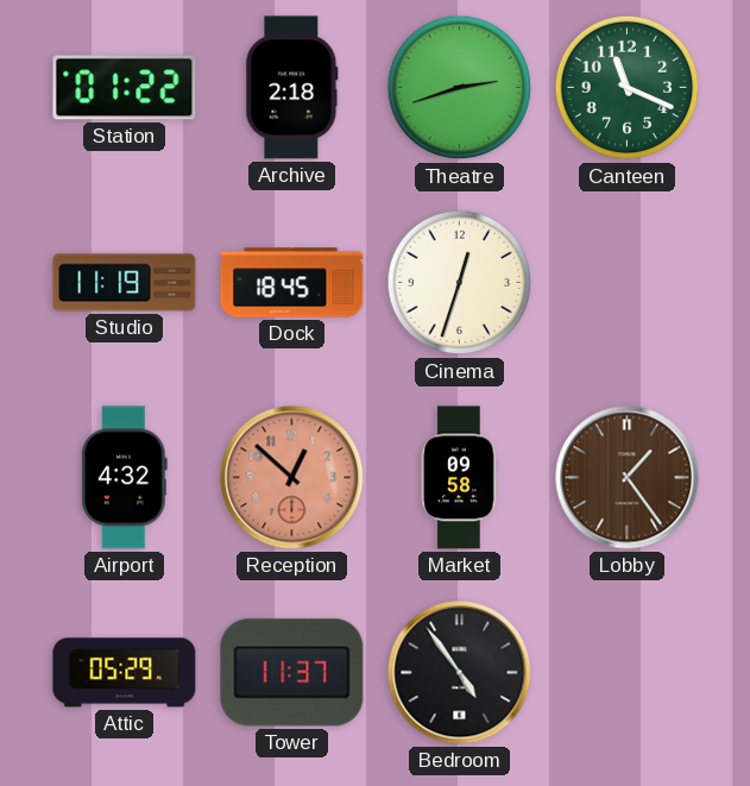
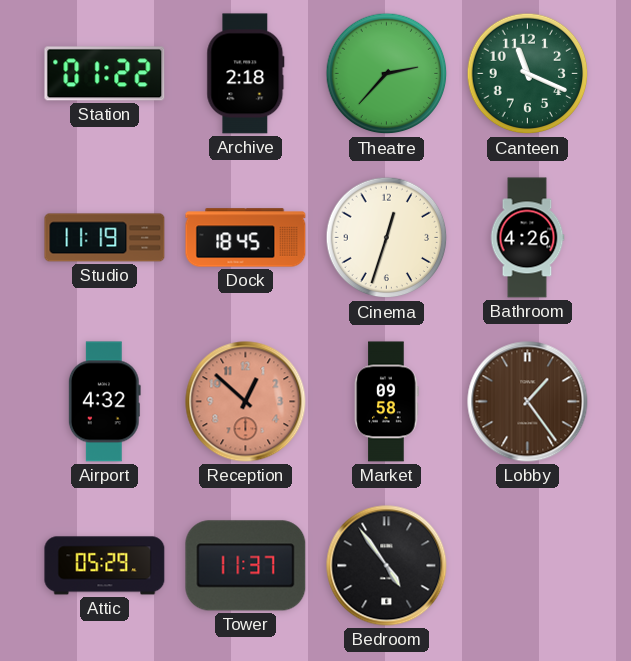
Theatre: 2:42 -> 2:37
Bathroom: none -> 4:26
